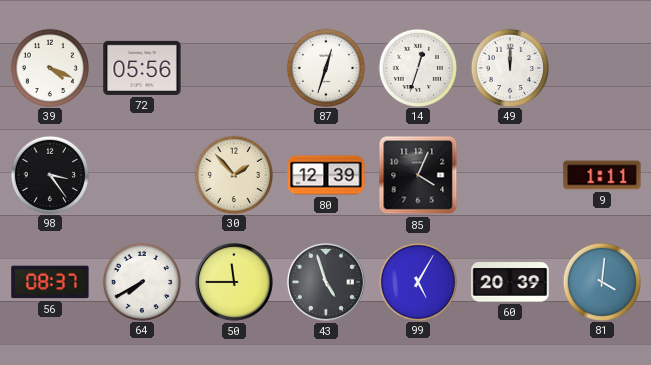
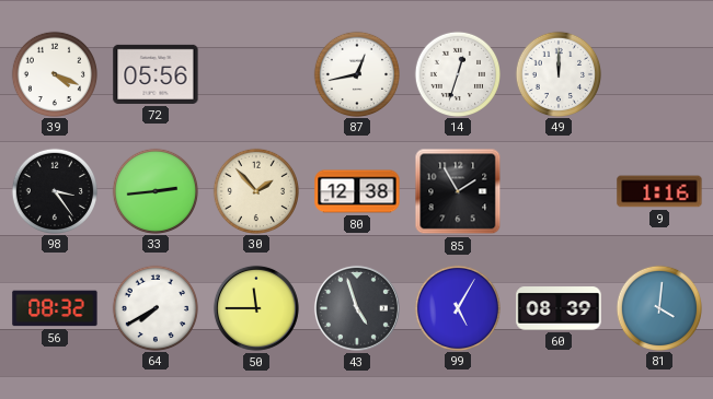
87: 12:33 -> 12:43
33: none -> 2:44
80: 12:39 -> 12:38
85: 4:04 -> 1:55
9: 1:11 -> 1:16
56: 08:37 -> 08:32
60: 20:39 -> 08:39
